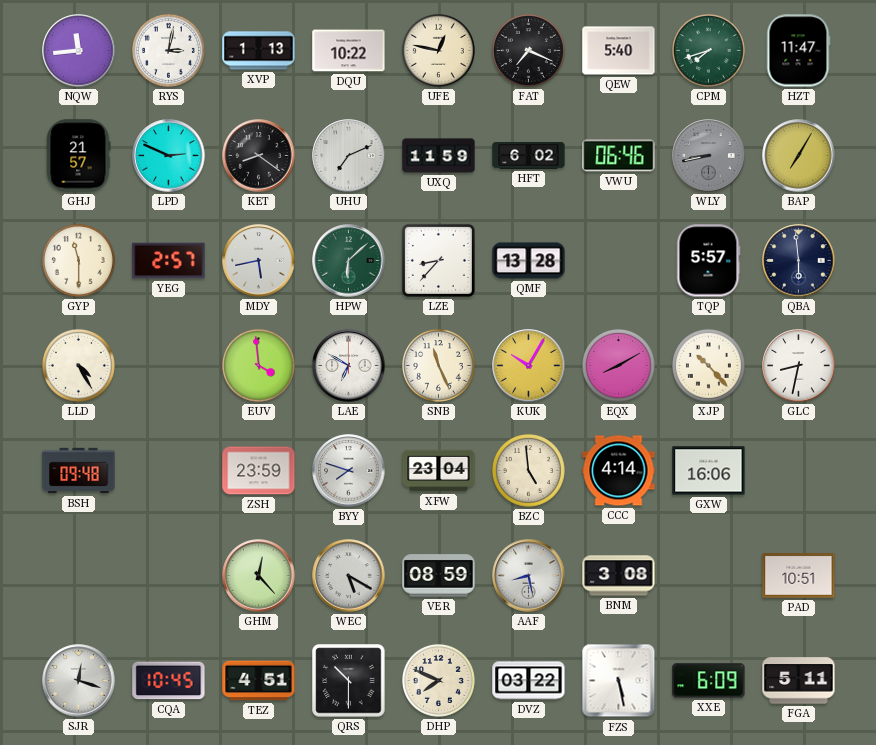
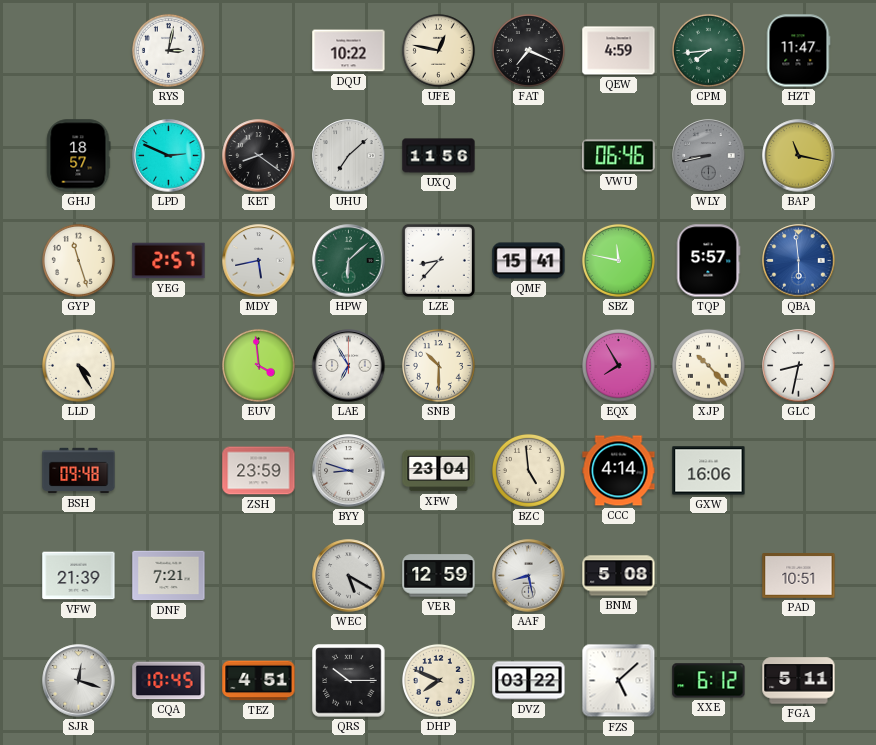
NQW: 11:44 -> none
XVP: 1:13 -> none
QEW: 5:40 -> 4:59
CPM: 7:42 -> 7:44
GHJ: 21:57 -> 18:57
UHU: 7:11 -> 7:08
UXQ: 11:59 -> 11:56
HFT: 6:02 -> none
BAP: 7:05 -> 11:17
GYP: 11:30 -> 11:27
QMF: 13:28 -> 15:41
SBZ: none -> 11:47
QBA dial: navy -> blue
LAE: 6:50 -> 6:55
SNB: 11:26 -> 10:30
KUK: 10:05 -> none
EQX: 8:10 -> 7:55
BYY: 7:48 -> 8:48
VFW: none -> 21:39
DNF: none -> 7:21
GHM: 12:23 -> none
VER: 08:59 -> 12:59
BNM: 3:08 -> 5:08
QRS: 10:30 -> 10:15
FZS: 5:28 -> 5:08
XXE: 6:09 -> 6:12
